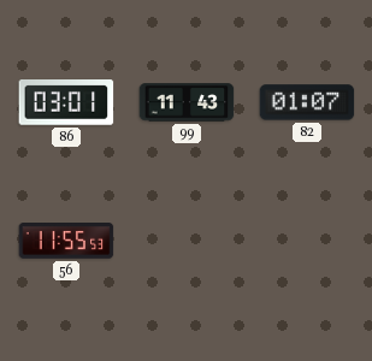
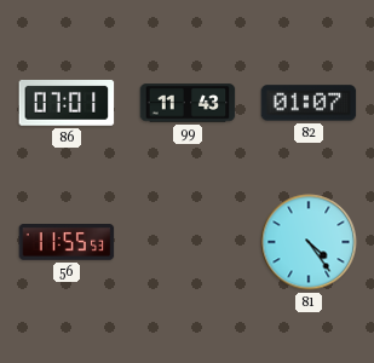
86: 03:01 -> 07:01
81: none -> 4:24
